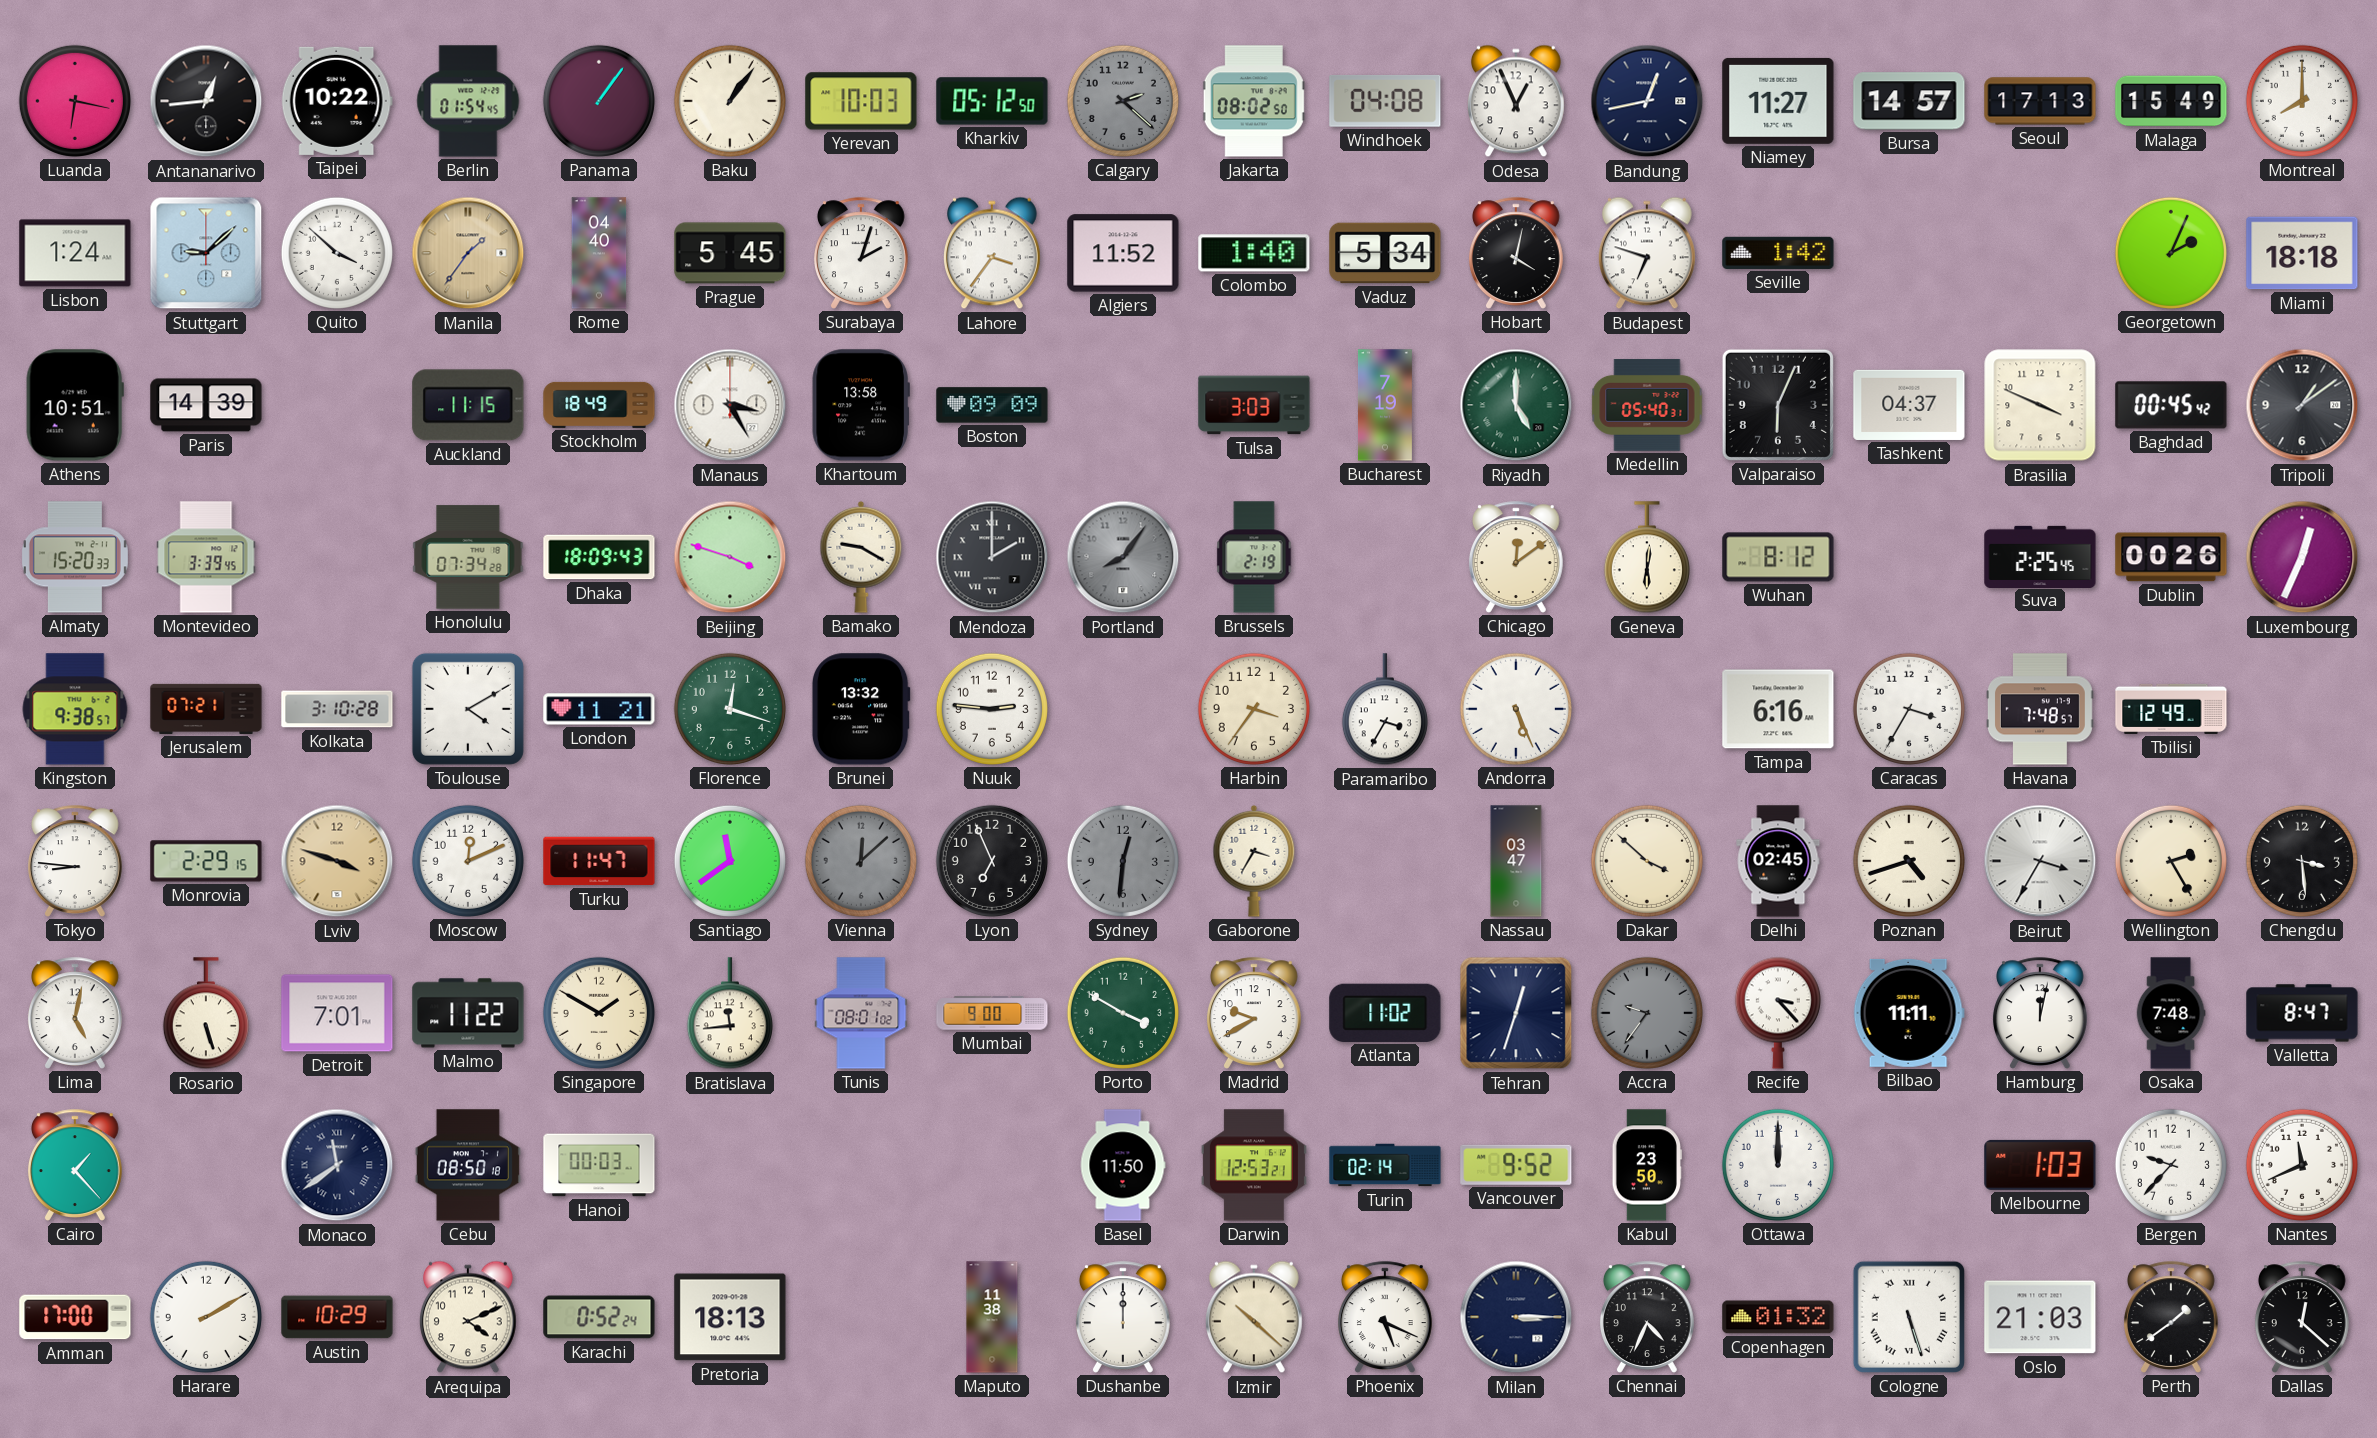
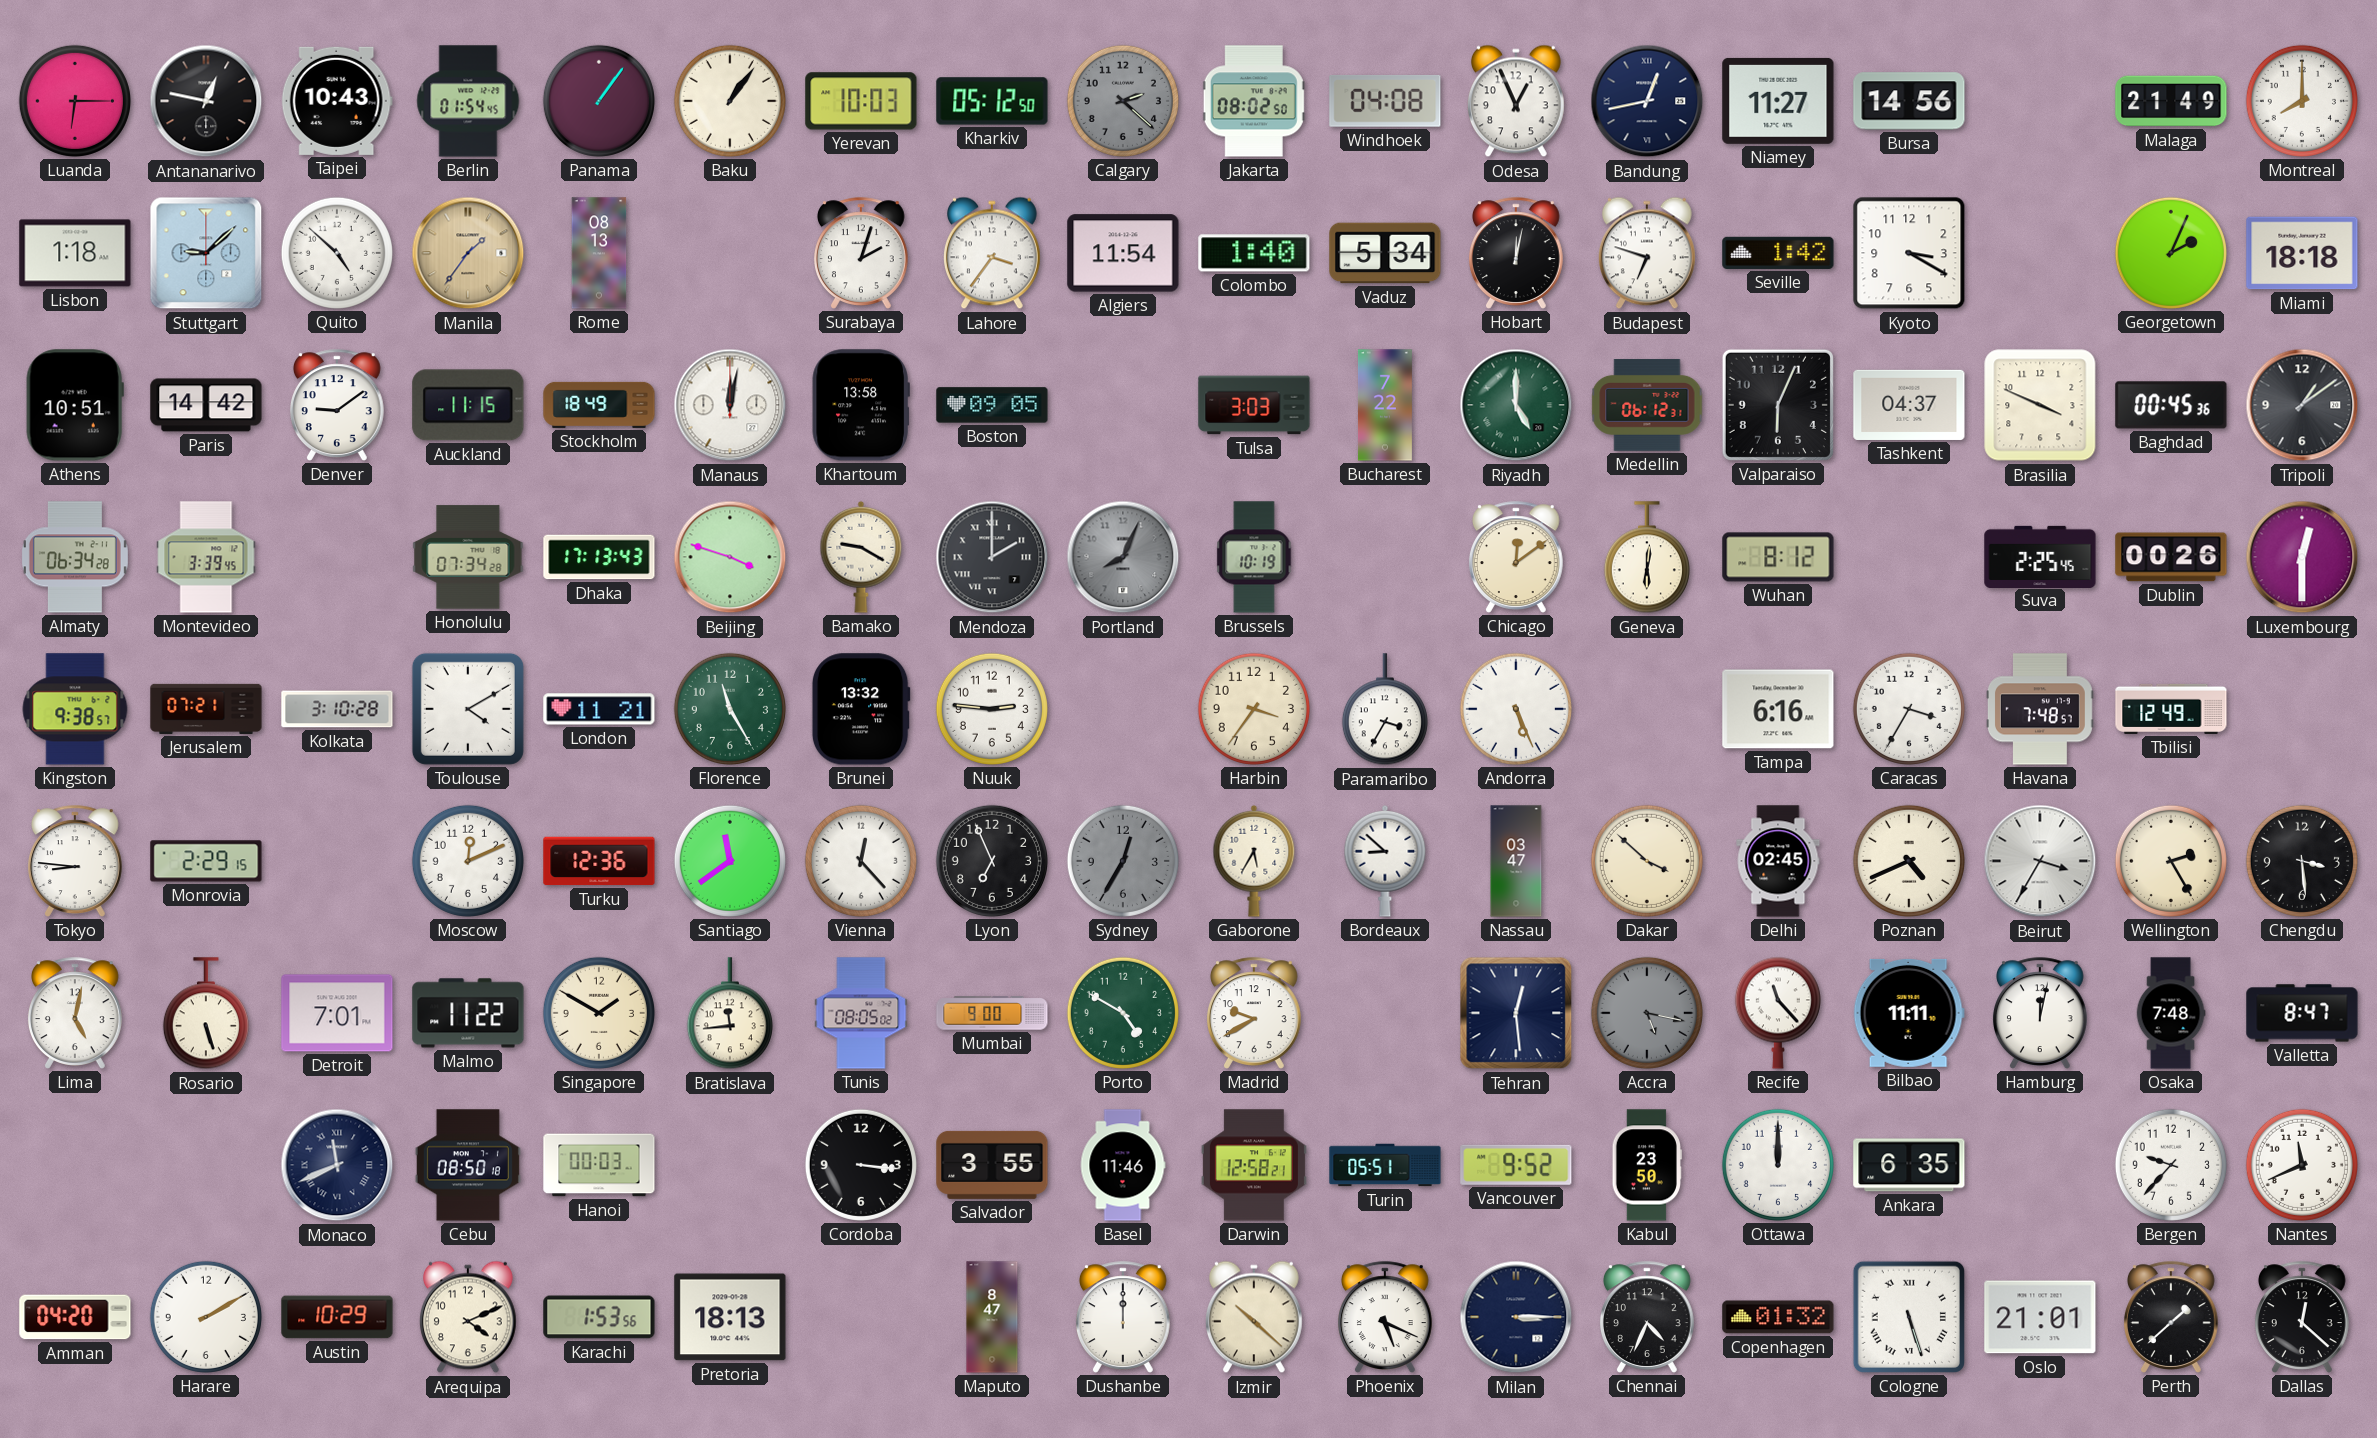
Luanda: 6:17 -> 6:15
Antananarivo: 12:44 -> 12:47
Taipei: 10:22 -> 10:43
Bursa: 14:57 -> 14:56
Seoul: 17:13 -> none
Malaga: 15:49 -> 21:49
Lisbon: 1:24 -> 1:18
Quito: 3:52 -> 4:52
Rome: 04:40 -> 08:13
Prague: 5:45 -> none
Algiers: 11:52 -> 11:54
Hobart: 4:02 -> 12:02
Kyoto: none -> 3:20
Paris: 14:39 -> 14:42
Denver: none -> 9:09
Manaus: 3:25 -> 12:02
Boston: 09:09 -> 09:05
Bucharest: 7:19 -> 7:22
Medellin: 05:40 -> 06:12
Baghdad: 00:45:42 -> 00:45:36
Almaty: 15:20 -> 06:34
Dhaka: 18:09 -> 17:13
Portland: 8:06 -> 8:04
Brussels: 2:19 -> 10:19
Luxembourg: 12:34 -> 12:30
Florence: 12:18 -> 11:25
Lviv: 3:48 -> none
Turku: 11:47 -> 12:36
Vienna: 12:08 -> 12:23
Vienna dial: grey -> white
Sydney: 12:31 -> 12:35
Gaborone: 3:35 -> 5:35
Bordeaux: none -> 8:52
Poznan: 4:42 -> 4:41
Tunis: 08:01 -> 08:05
Porto: 3:50 -> 4:50
Atlanta: 11:02 -> none
Tehran: 12:33 -> 12:29
Accra: 9:36 -> 5:17
Recife: 3:23 -> 11:23
Cairo: 1:23 -> none
Monaco: 11:39 -> 11:41
Cordoba: none -> 3:16
Salvador: none -> 3:55
Basel: 11:50 -> 11:46
Darwin: 12:53 -> 12:58
Turin: 02:14 -> 05:51
Ankara: none -> 6:35
Melbourne: 1:03 -> none
Amman: 17:00 -> 04:20
Karachi: 0:52 -> 1:53
Maputo: 11:38 -> 8:47
Oslo: 21:03 -> 21:01
Perth: 1:39 -> 1:38
